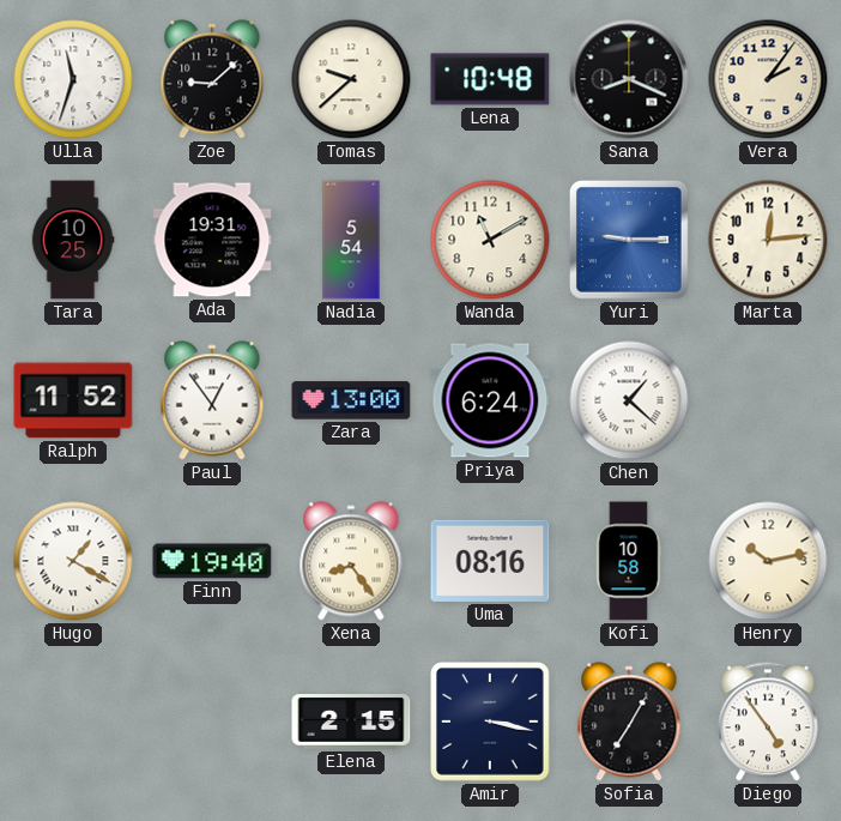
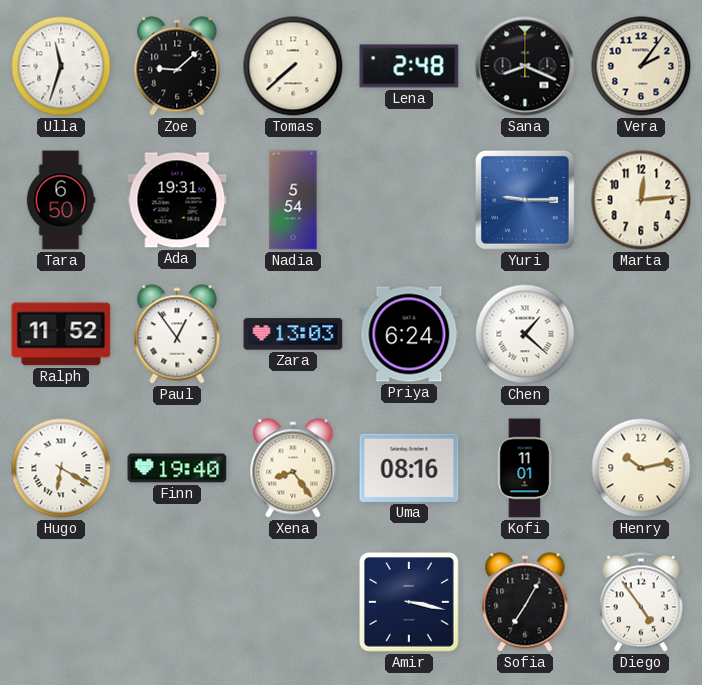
Tomas: 9:38 -> 7:38
Lena: 10:48 -> 2:48
Tara: 10:25 -> 6:50
Wanda: 11:10 -> none
Zara: 13:00 -> 13:03
Hugo: 1:20 -> 6:20
Kofi: 10:58 -> 11:01
Elena: 2:15 -> none
